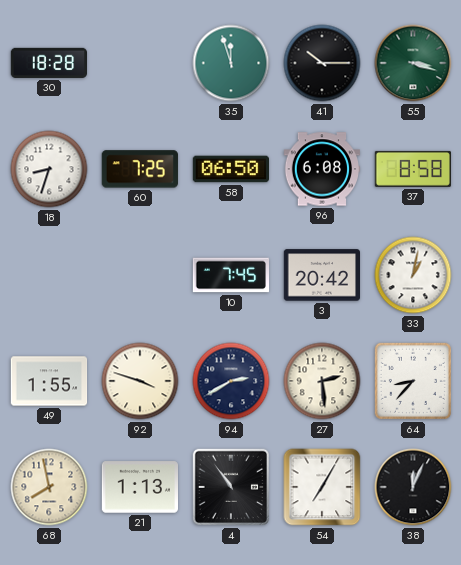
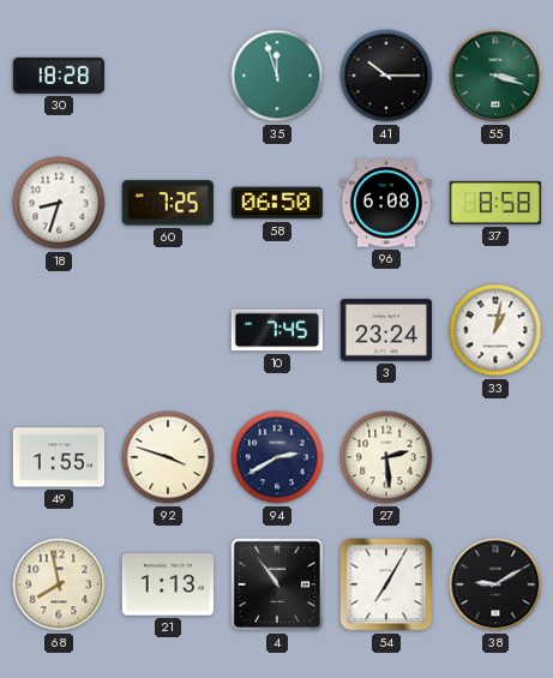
3: 20:42 -> 23:24
64: 8:37 -> none
38: 12:04 -> 9:10
